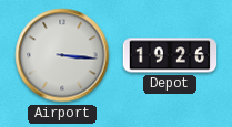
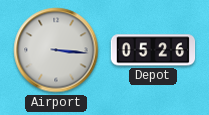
Depot: 19:26 -> 05:26
